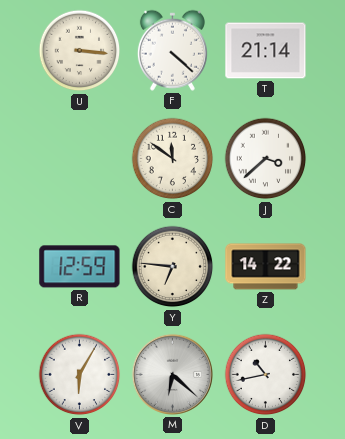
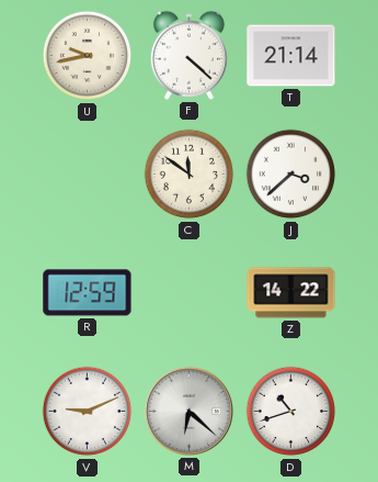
U: 3:16 -> 9:43
Y: 6:46 -> none
V: 6:05 -> 9:11
D: 10:43 -> 10:42
